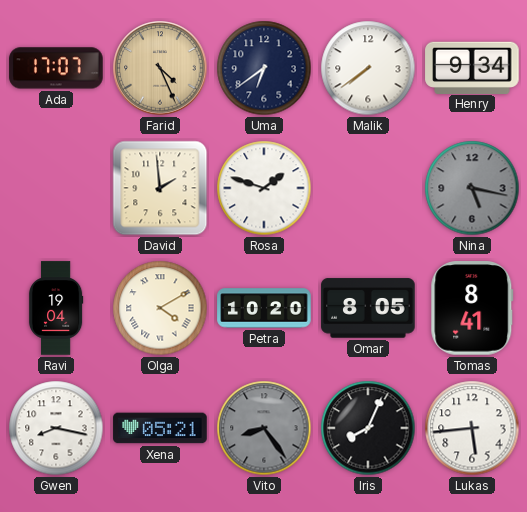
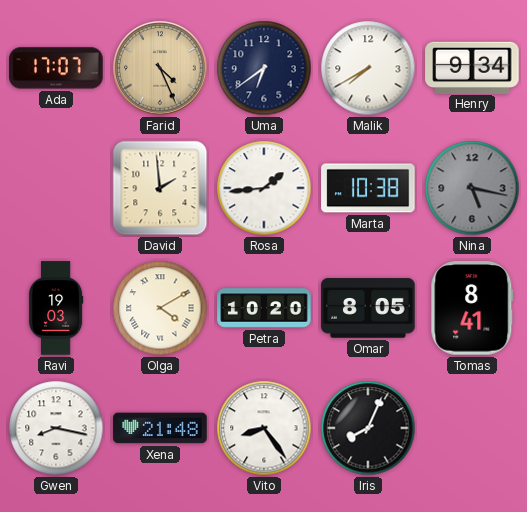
Malik: 7:39 -> 7:40
Rosa: 1:48 -> 1:44
Marta: none -> 10:38
Ravi: 19:04 -> 19:03
Xena: 05:21 -> 21:48
Vito dial: grey -> white
Lukas: 5:44 -> none
